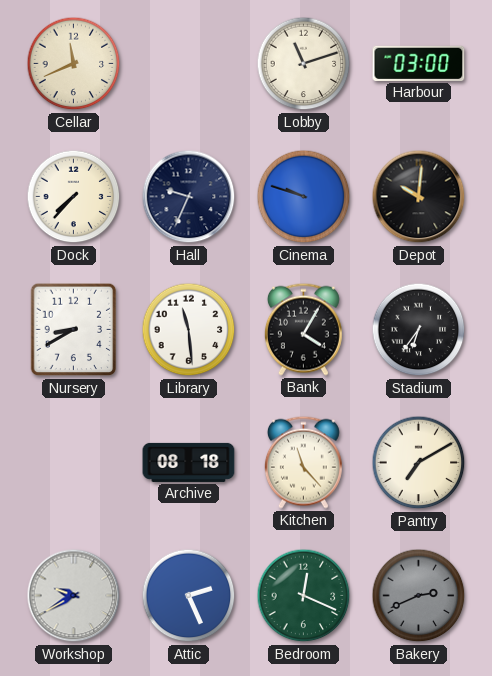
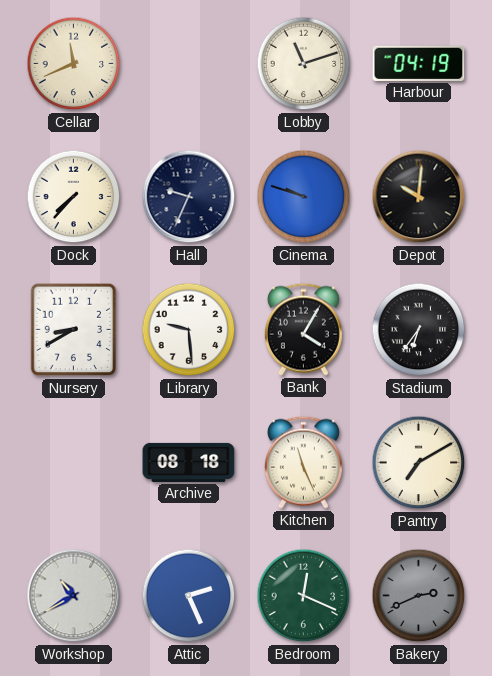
Harbour: 03:00 -> 04:19
Library: 11:29 -> 9:29
Kitchen: 11:23 -> 11:26
Workshop: 9:40 -> 10:40
